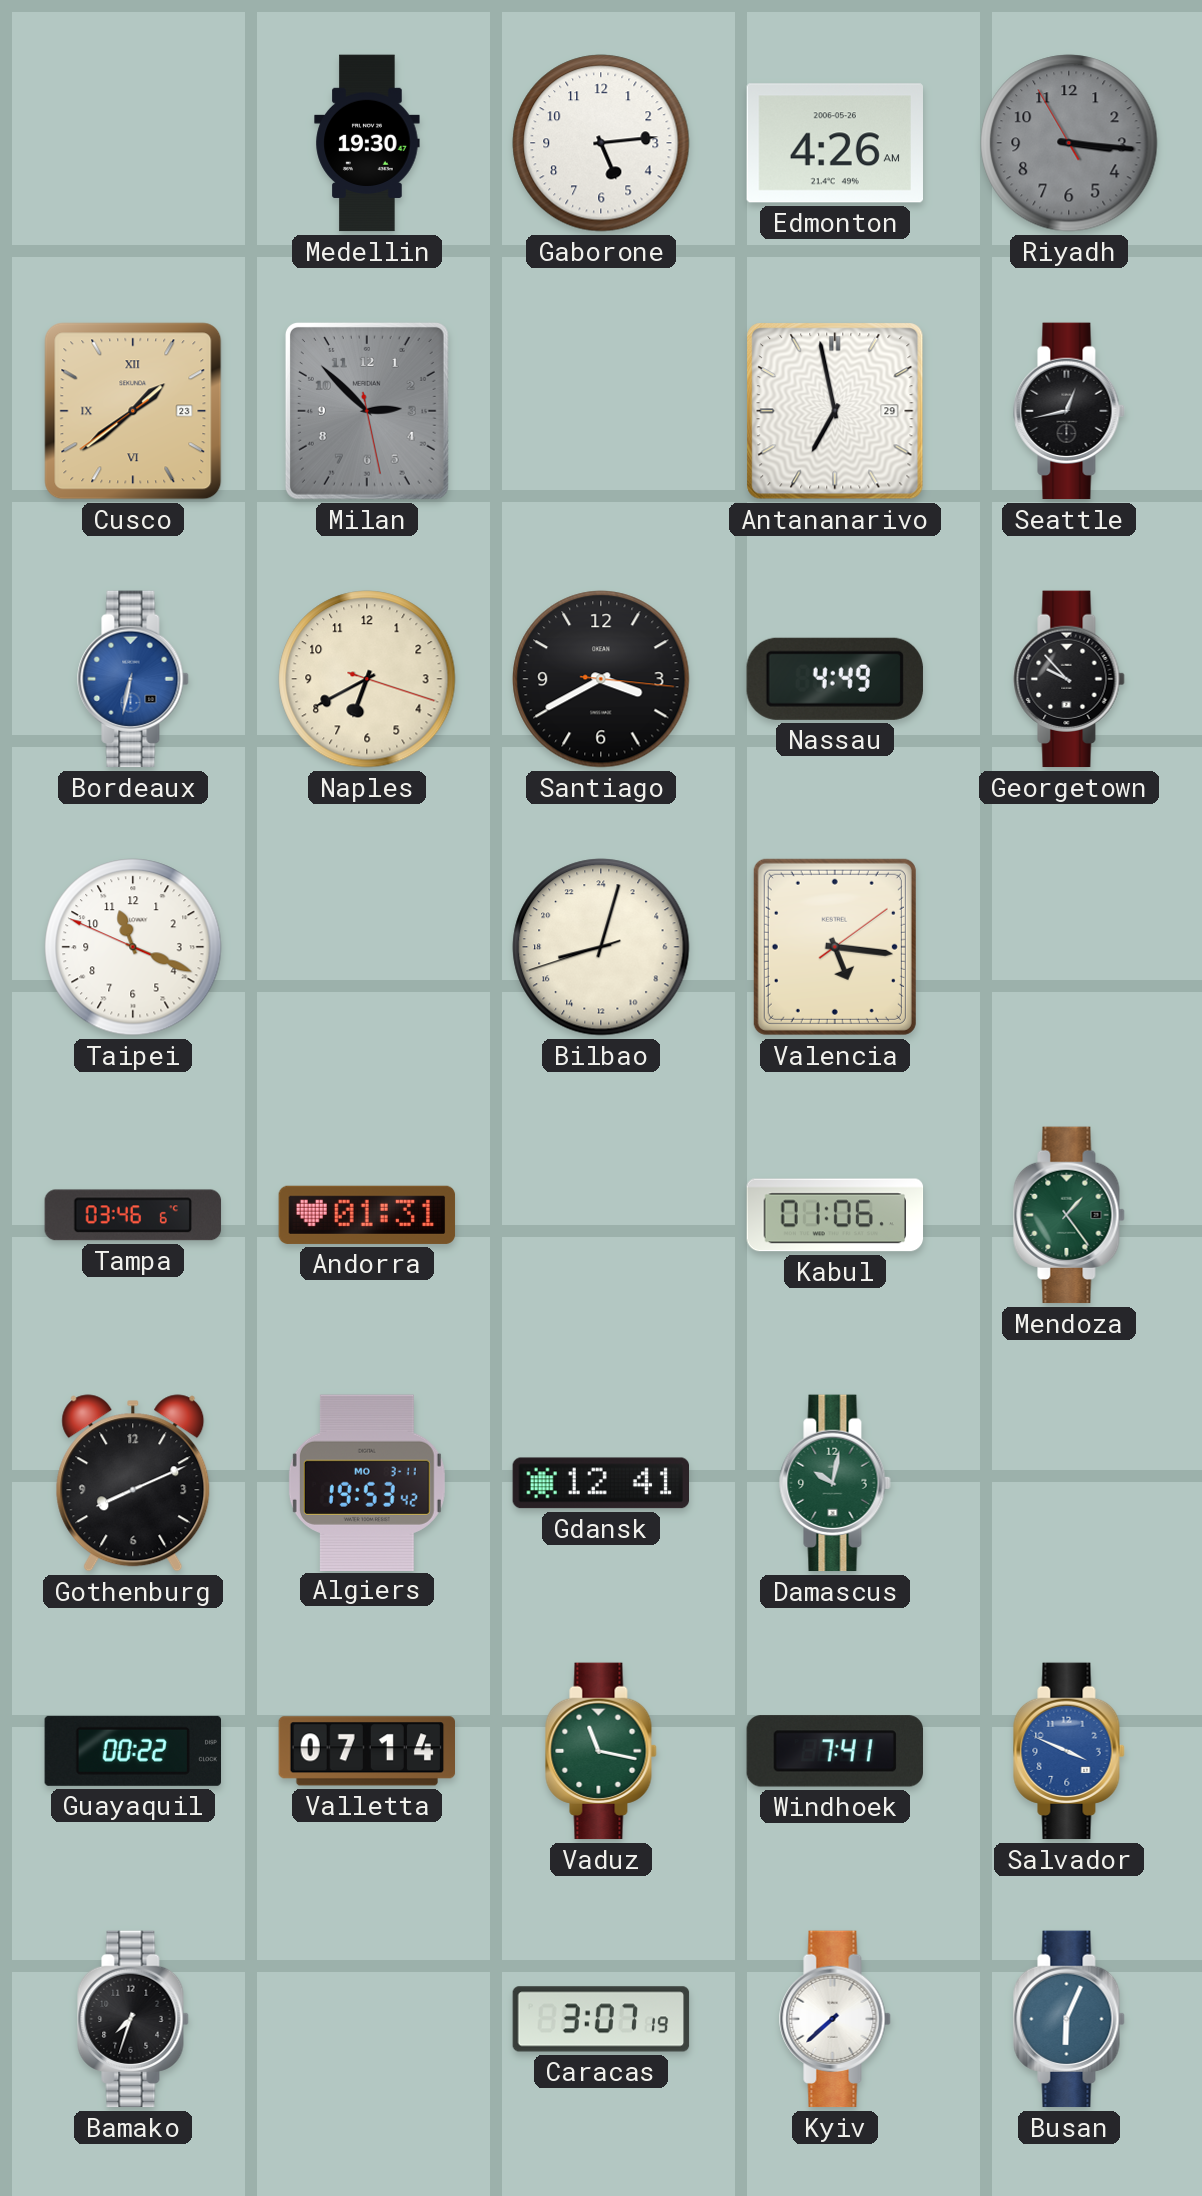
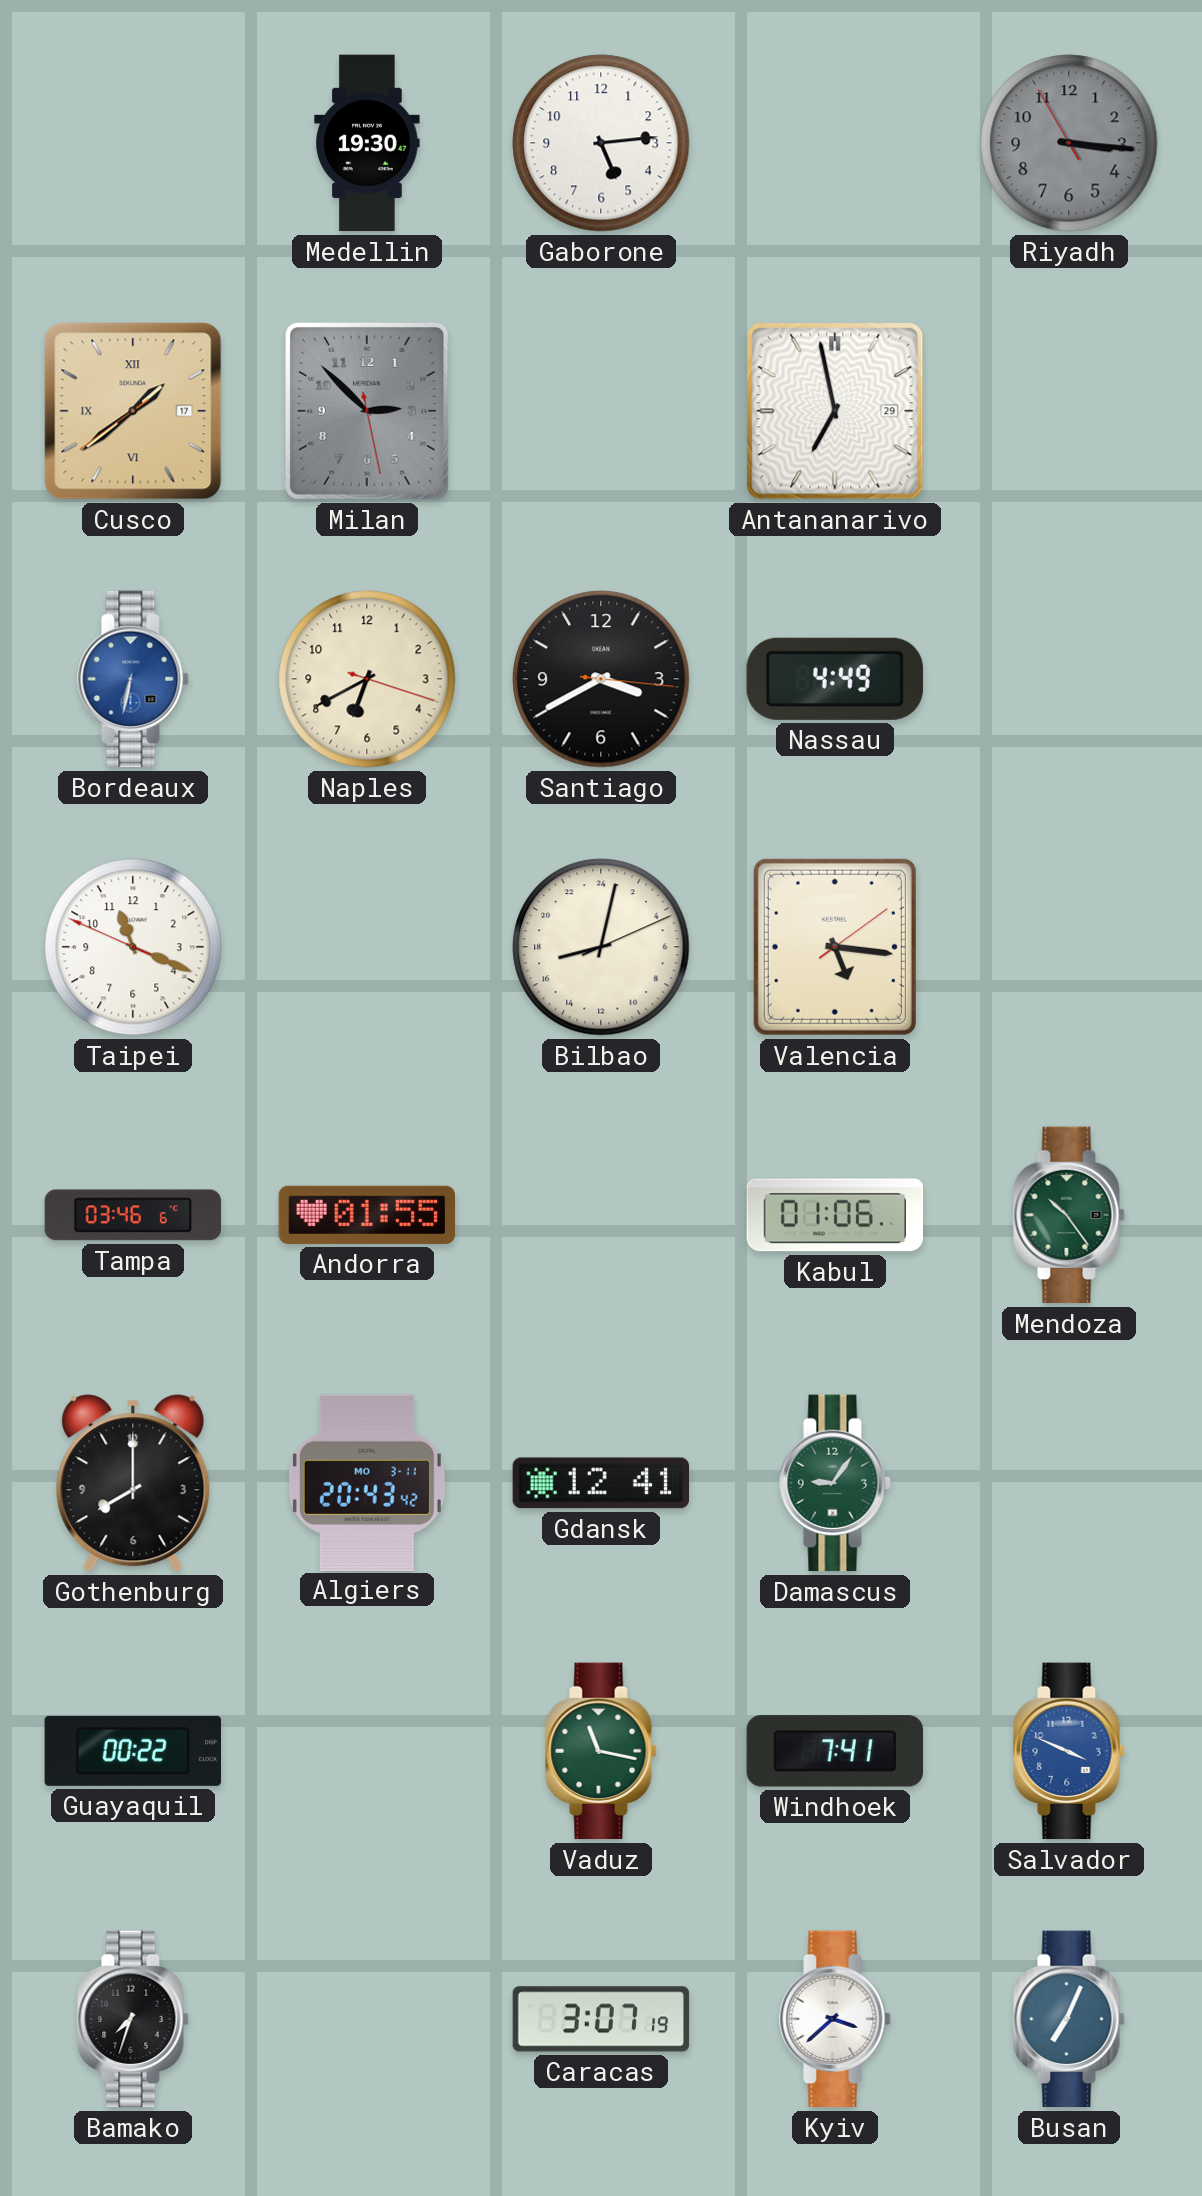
Edmonton: 4:26 -> none
Cusco date: 23 -> 17
Seattle: 12:43 -> none
Georgetown: 9:53 -> none
Bilbao: 17:02:42 -> 17:02:11
Andorra: 01:31 -> 01:55
Mendoza: 1:24 -> 10:24
Gothenburg: 8:11 -> 8:00
Algiers: 19:53 -> 20:43
Damascus: 10:02 -> 9:06
Valletta: 07:14 -> none
Kyiv: 7:38 -> 3:38
Busan: 6:04 -> 7:04
